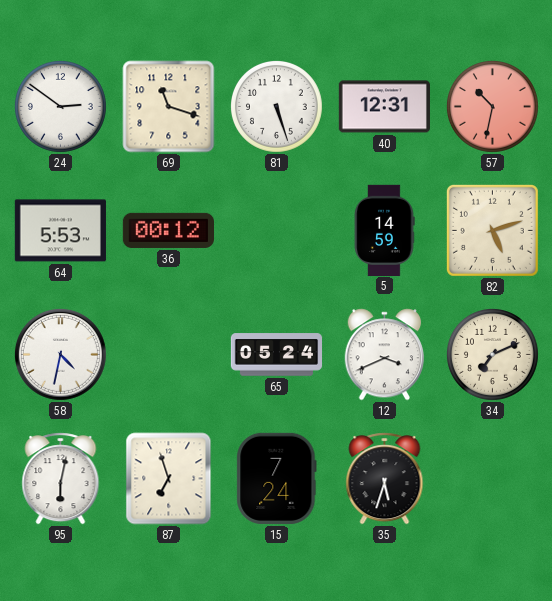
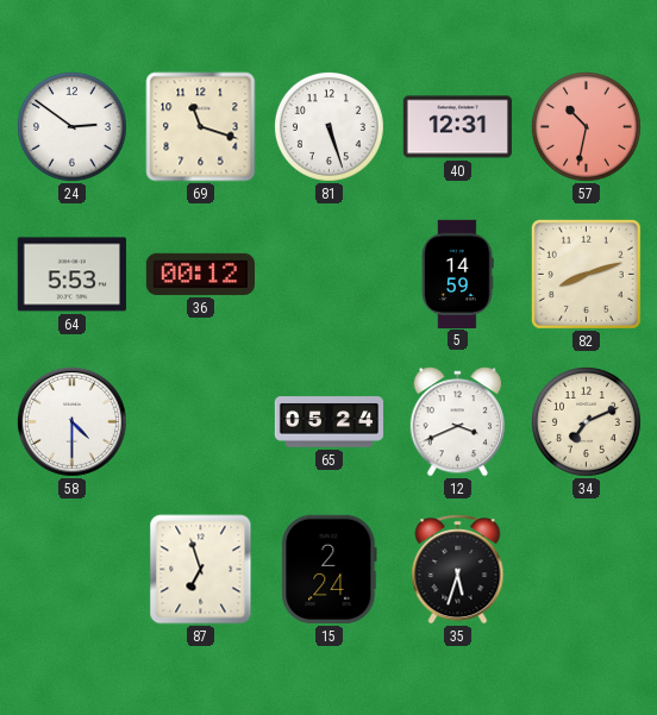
82: 5:12 -> 8:12
58: 4:32 -> 4:30
95: 6:02 -> none
15: 7:24 -> 2:24
